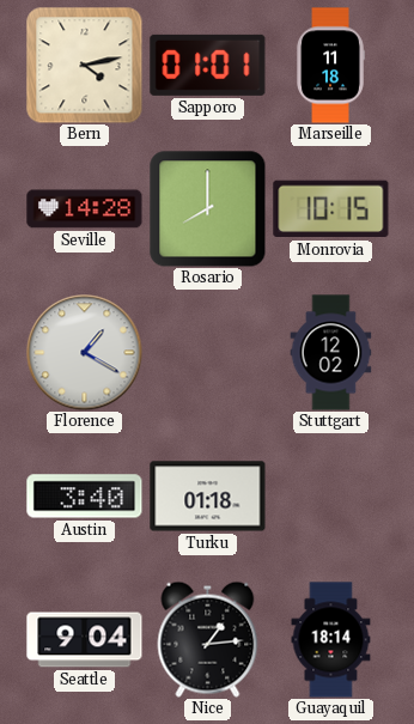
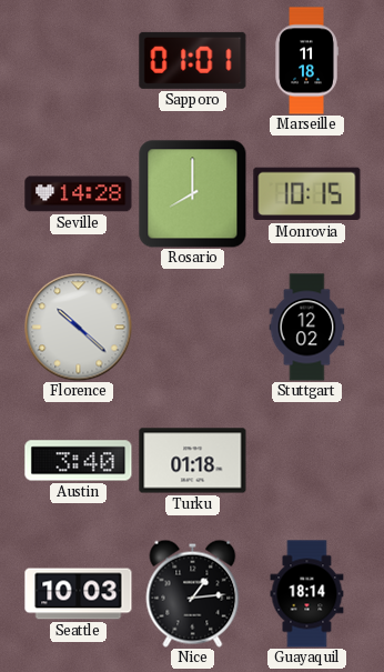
Bern: 4:13 -> none
Florence: 1:20 -> 10:22
Seattle: 9:04 -> 10:03
